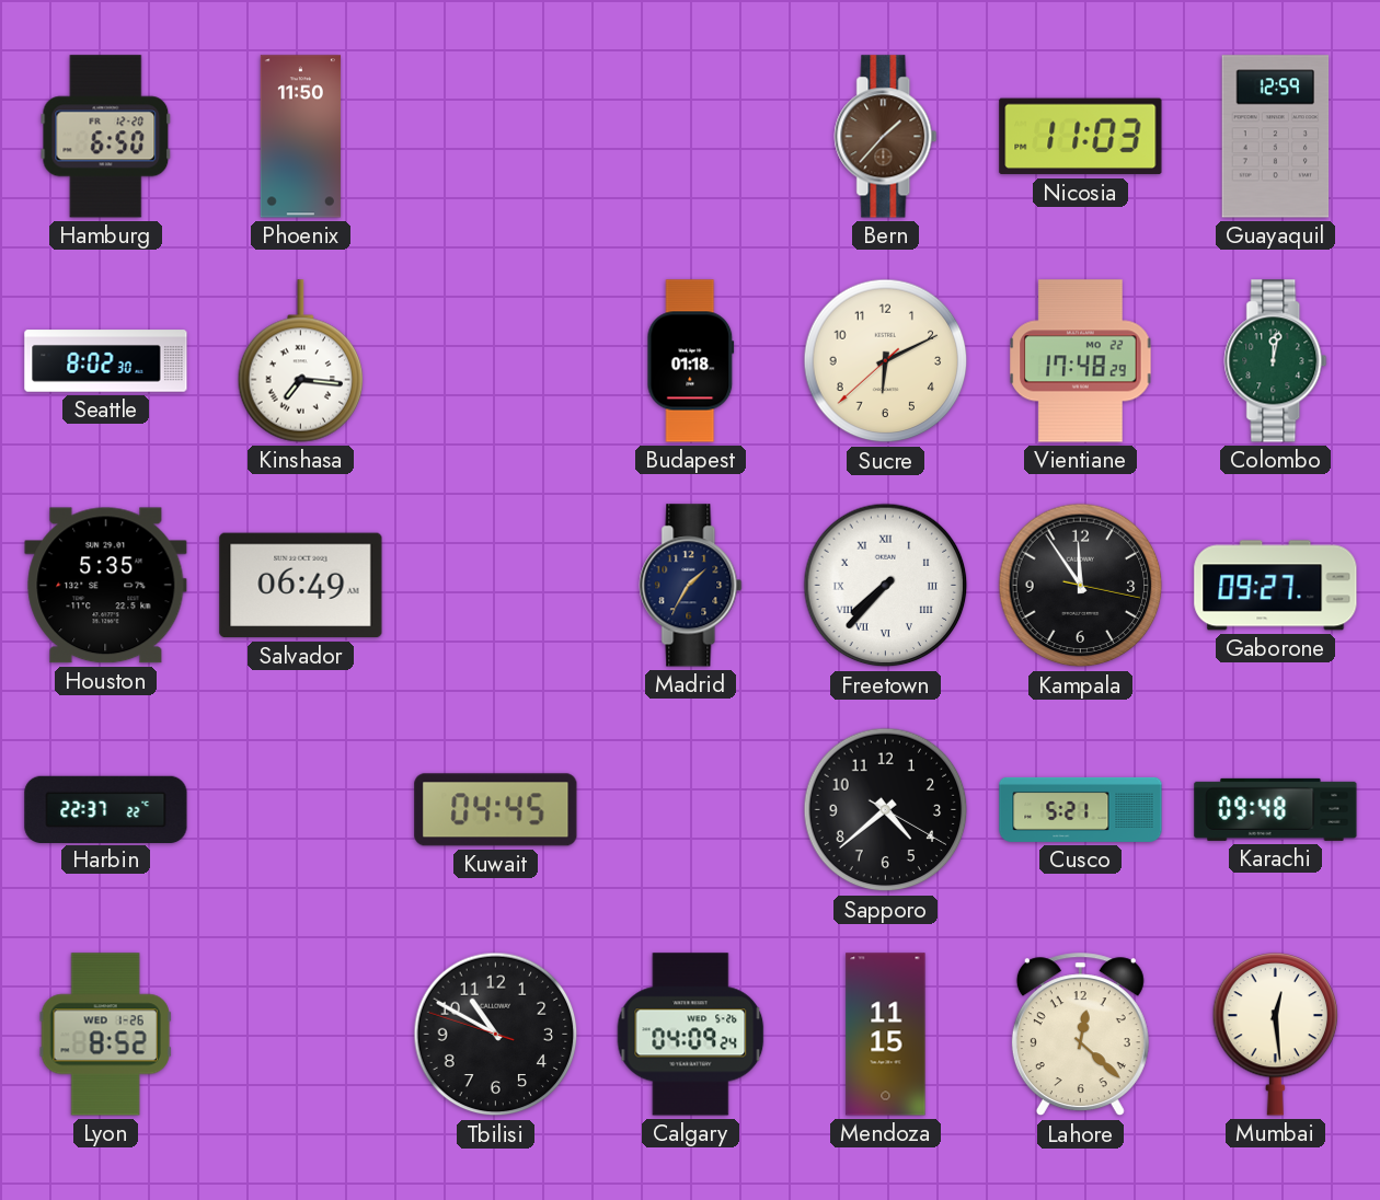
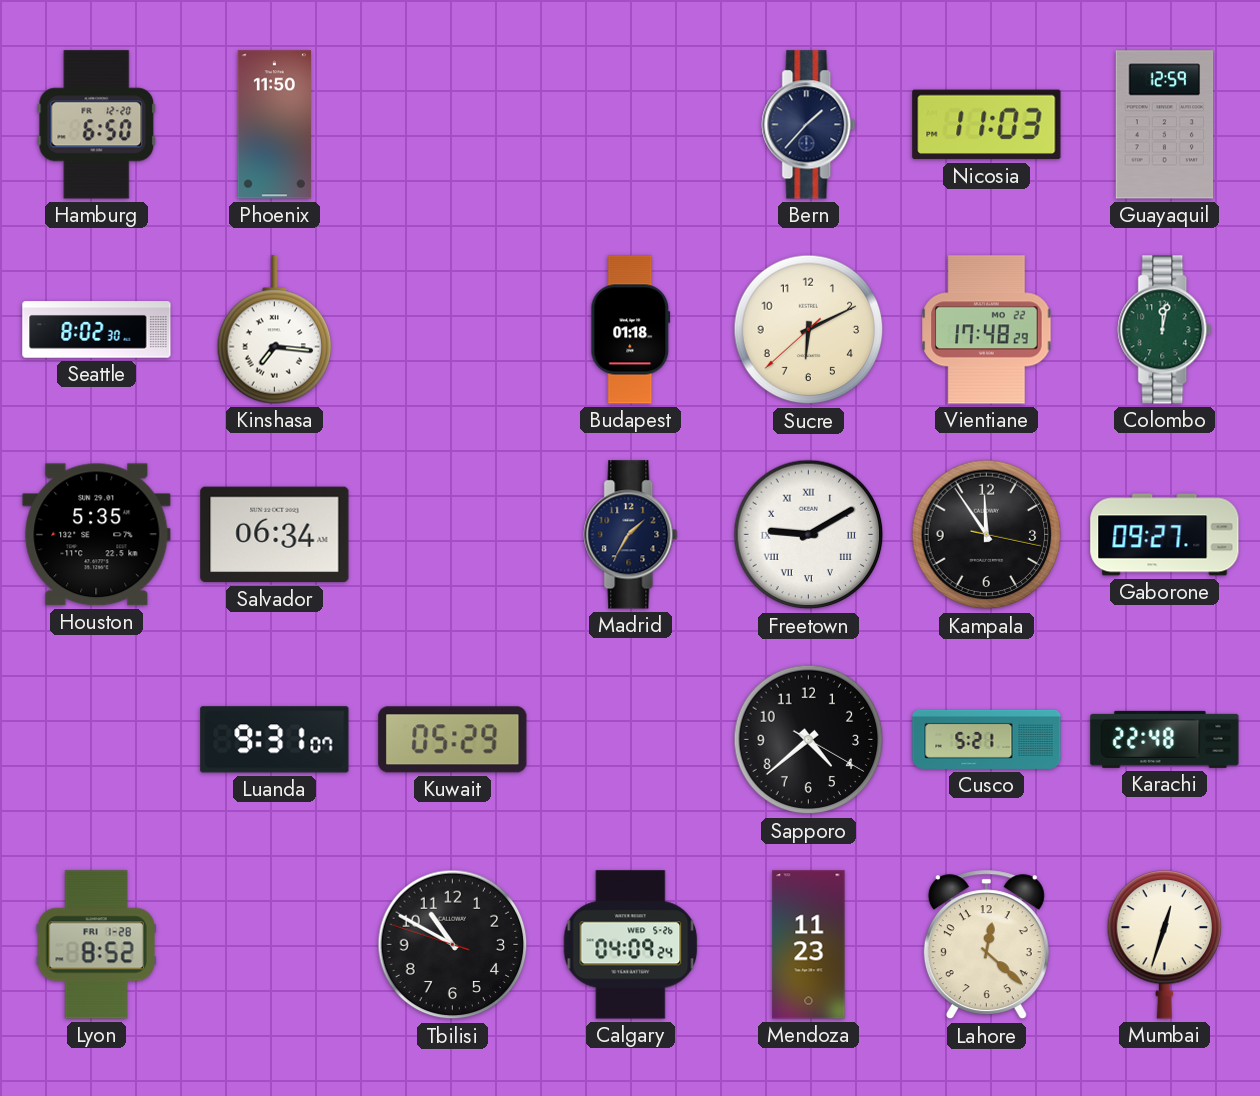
Bern dial: brown -> navy
Salvador: 06:49 -> 06:34
Freetown: 7:37 -> 9:10
Harbin: 22:37 -> none
Luanda: none -> 9:31
Kuwait: 04:45 -> 05:29
Karachi: 09:48 -> 22:48
Lyon date: WED 1-26 -> FRI 1-28
Mendoza: 11:15 -> 11:23
Mumbai: 12:29 -> 12:33
